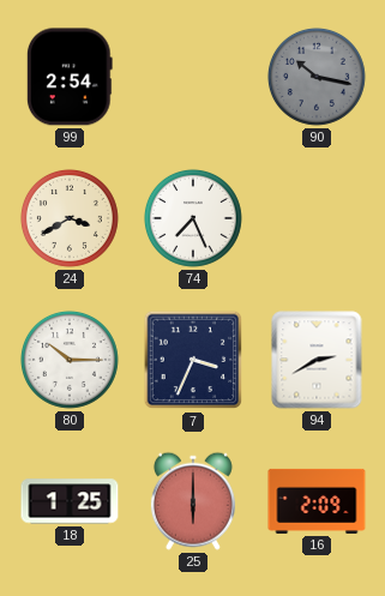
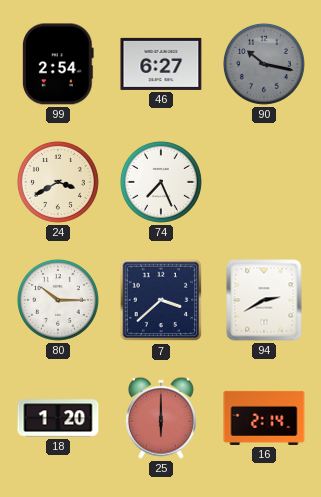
46: none -> 6:27
7: 3:34 -> 3:38
18: 1:25 -> 1:20
16: 2:09 -> 2:14
